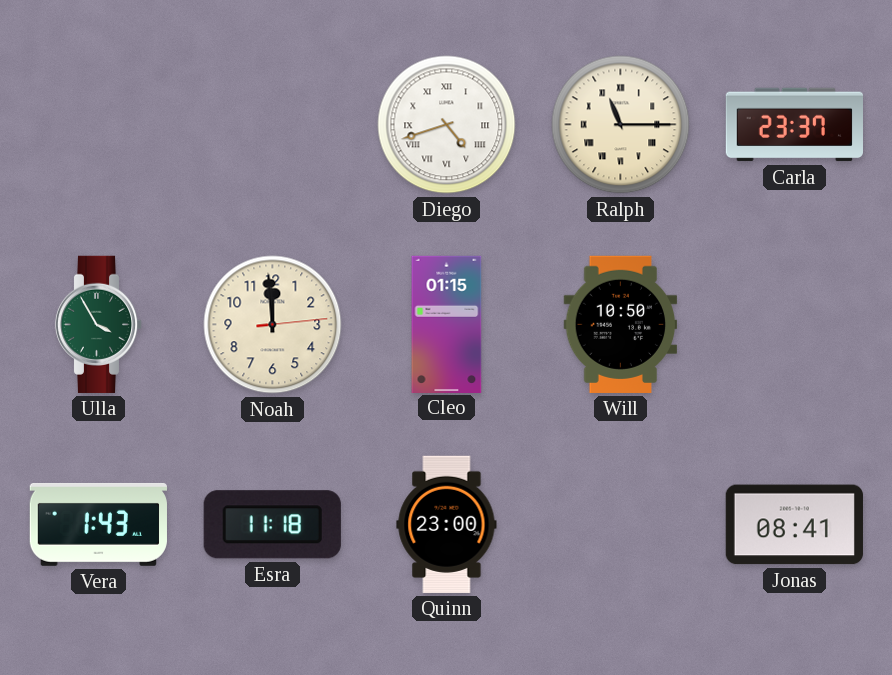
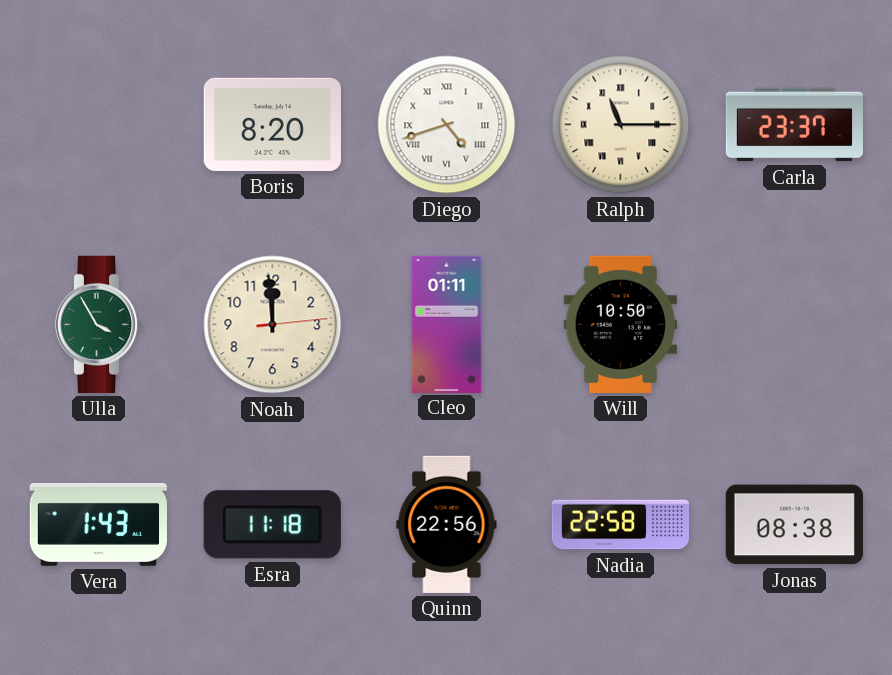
Boris: none -> 8:20
Cleo: 01:15 -> 01:11
Quinn: 23:00 -> 22:56
Nadia: none -> 22:58
Jonas: 08:41 -> 08:38
